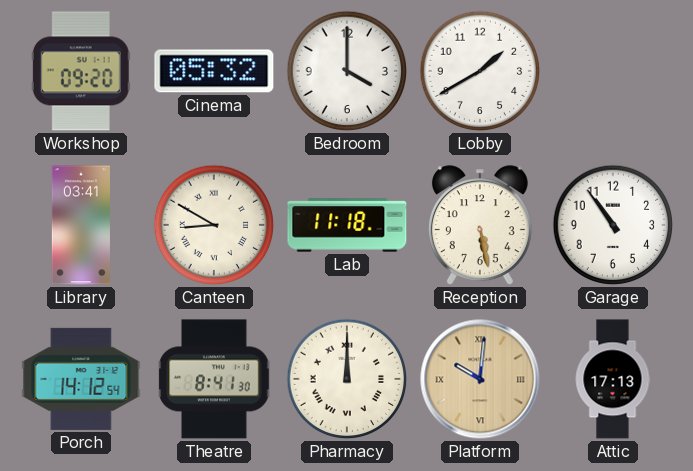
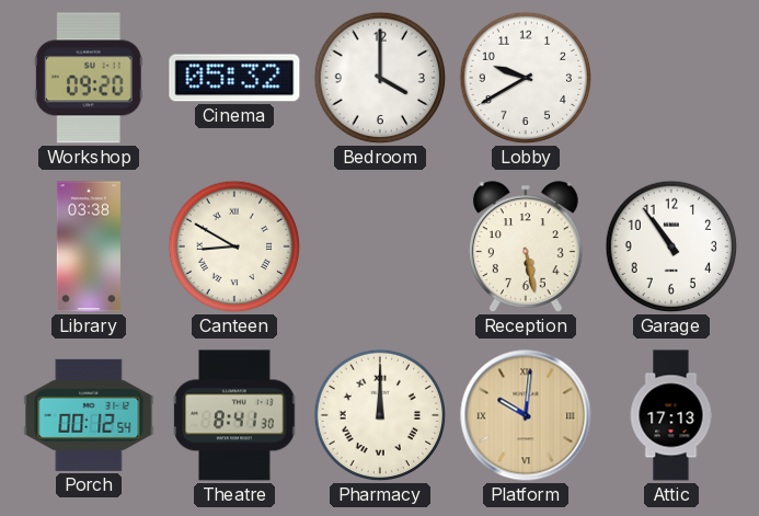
Lobby: 1:40 -> 9:40
Library: 03:41 -> 03:38
Lab: 11:18 -> none
Porch: 14:12 -> 00:12
